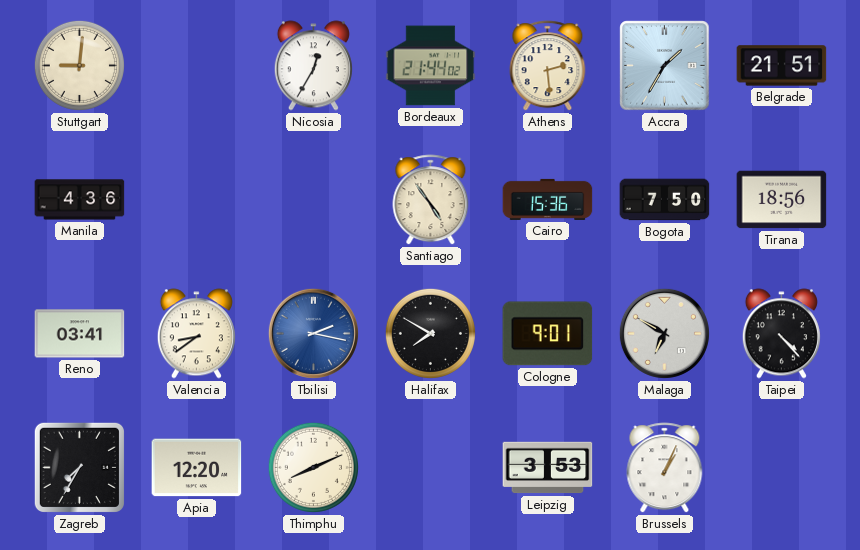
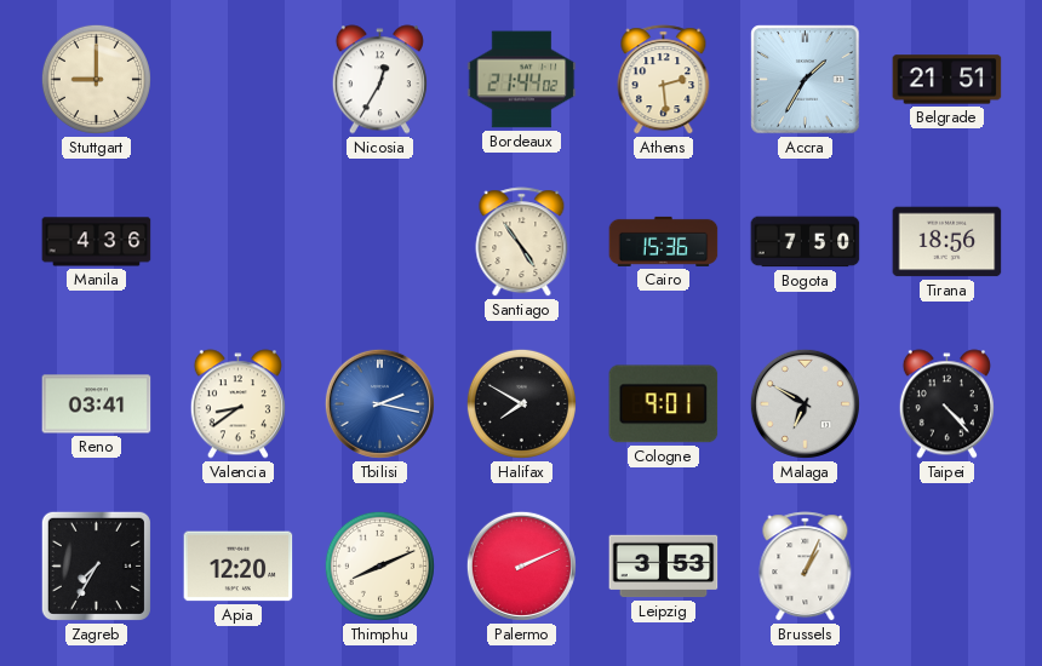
Stuttgart: 9:01 -> 9:00
Palermo: none -> 2:11
